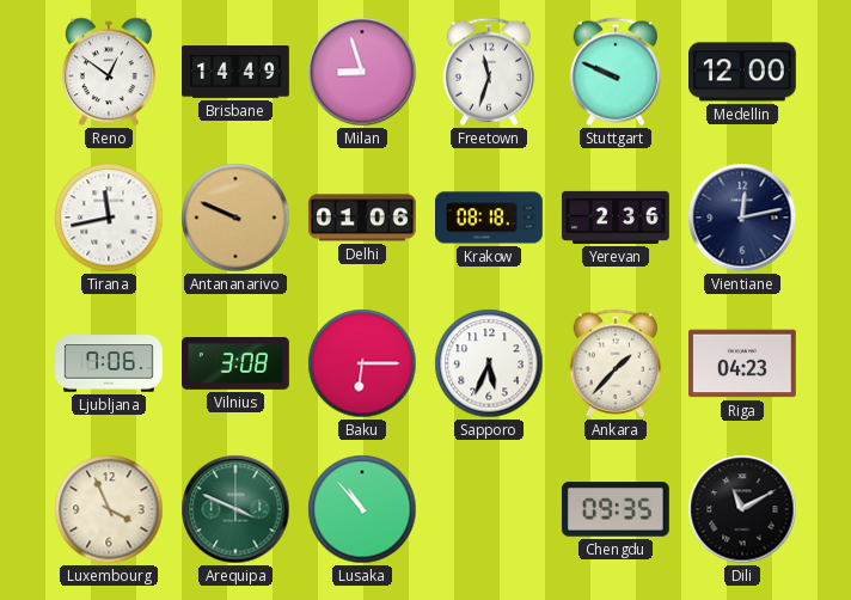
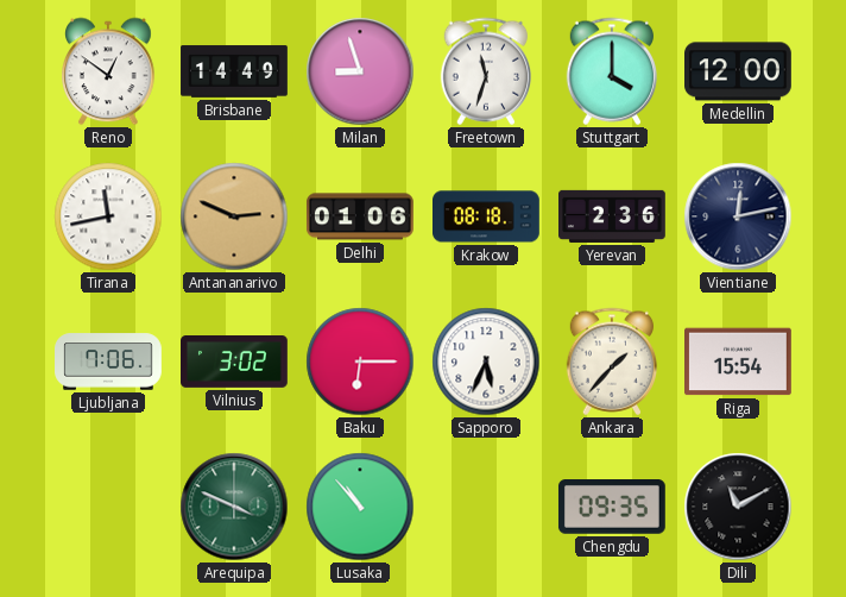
Stuttgart: 9:49 -> 4:00
Antananarivo: 9:49 -> 2:49
Vilnius: 3:08 -> 3:02
Riga: 04:23 -> 15:54
Luxembourg: 3:56 -> none
